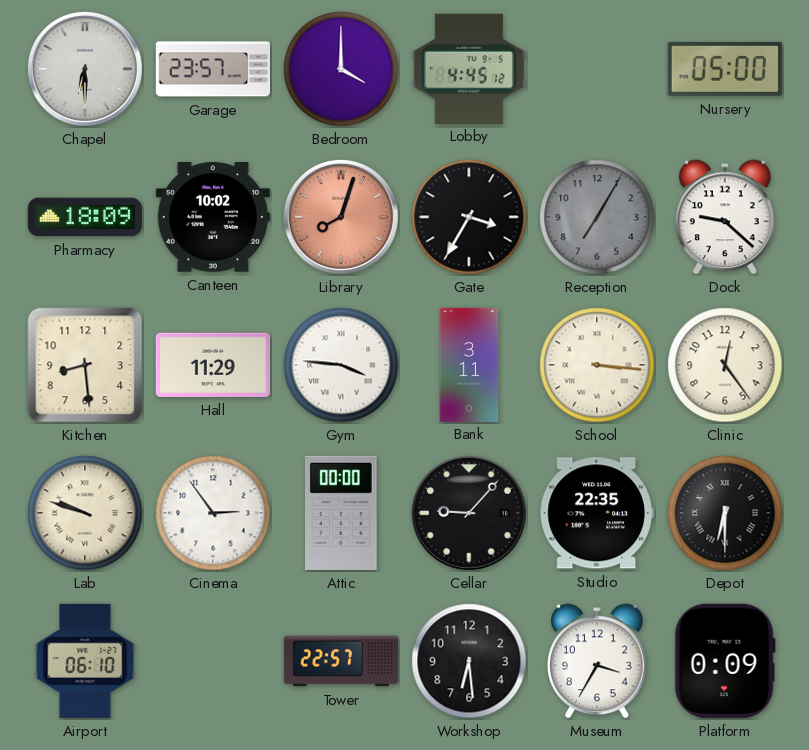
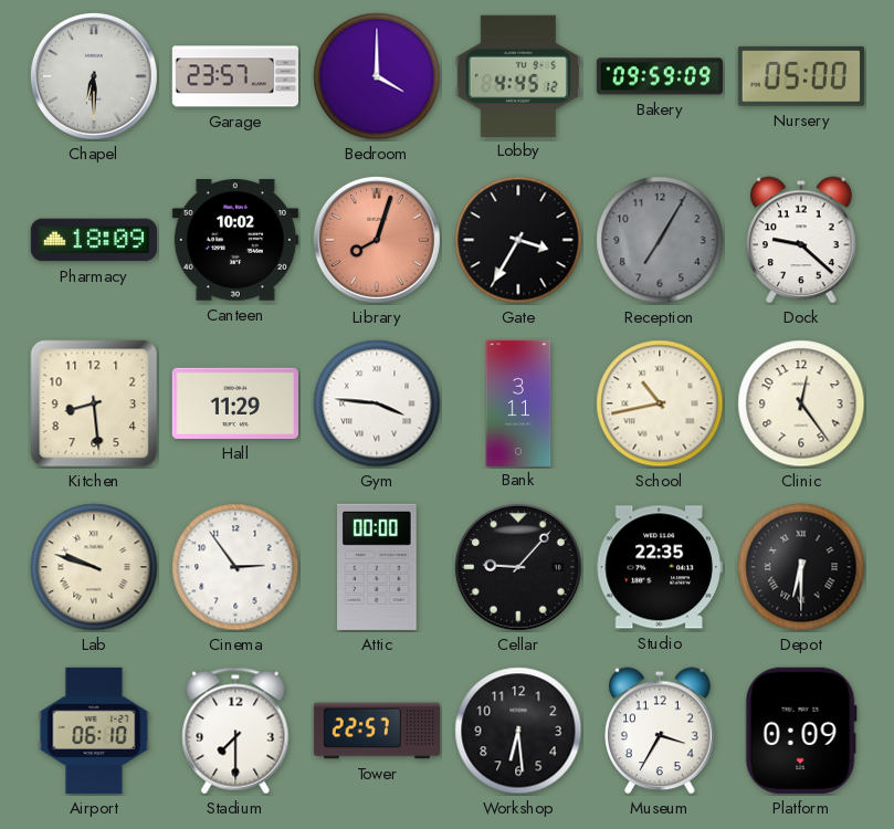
Bakery: none -> 09:59
School: 3:16 -> 10:43
Stadium: none -> 7:30
